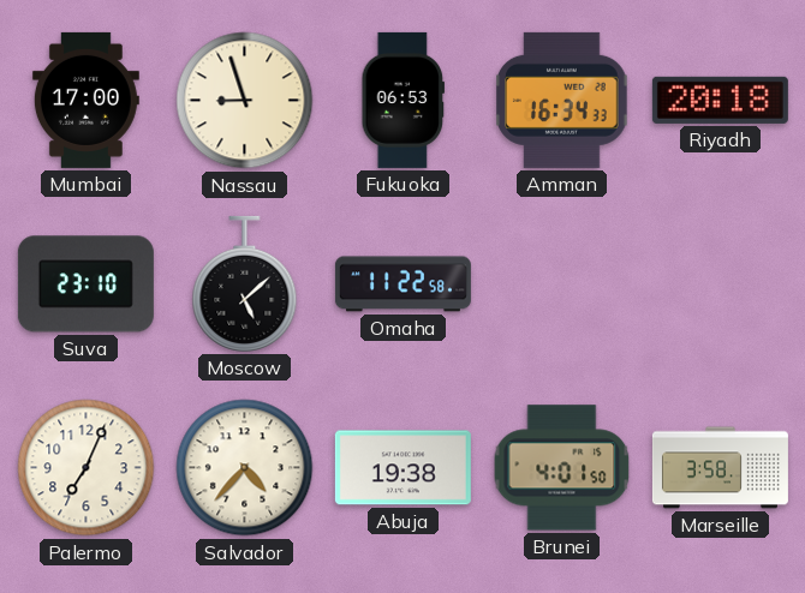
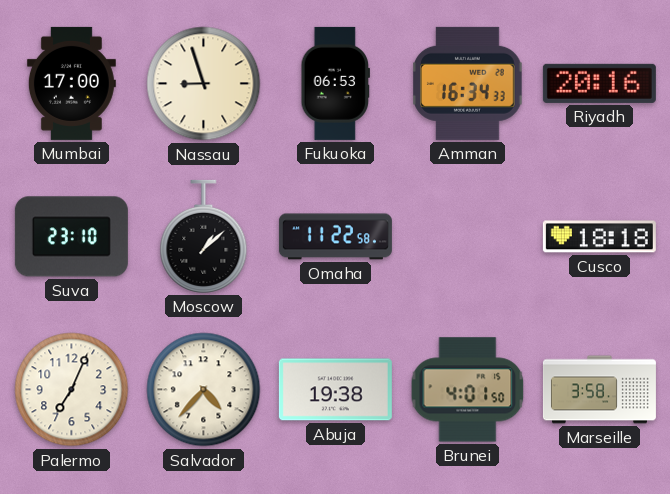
Riyadh: 20:18 -> 20:16
Moscow: 5:08 -> 1:08
Cusco: none -> 18:18
